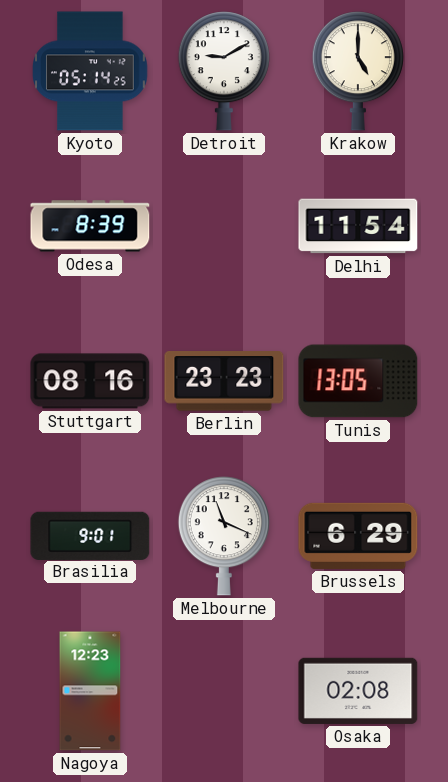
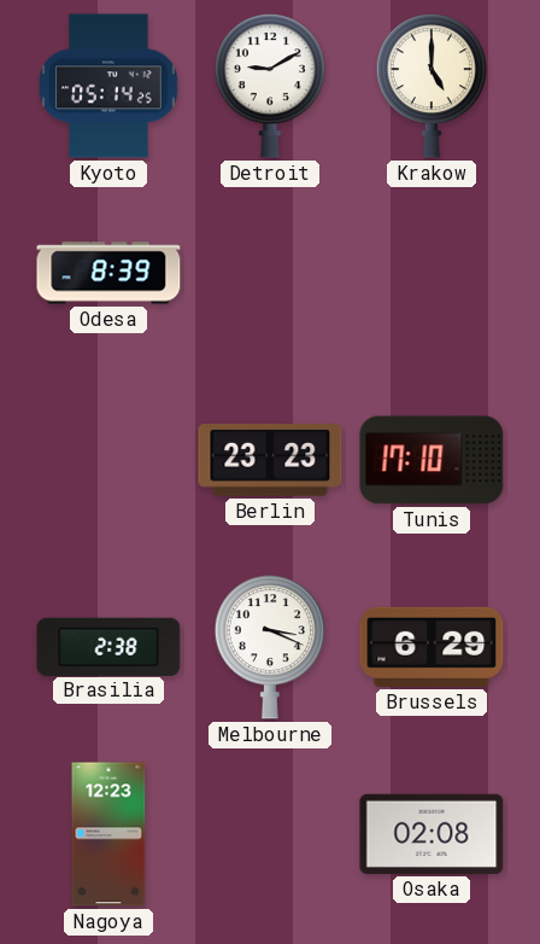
Delhi: 11:54 -> none
Stuttgart: 08:16 -> none
Tunis: 13:05 -> 17:10
Brasilia: 9:01 -> 2:38
Melbourne: 11:19 -> 3:19
